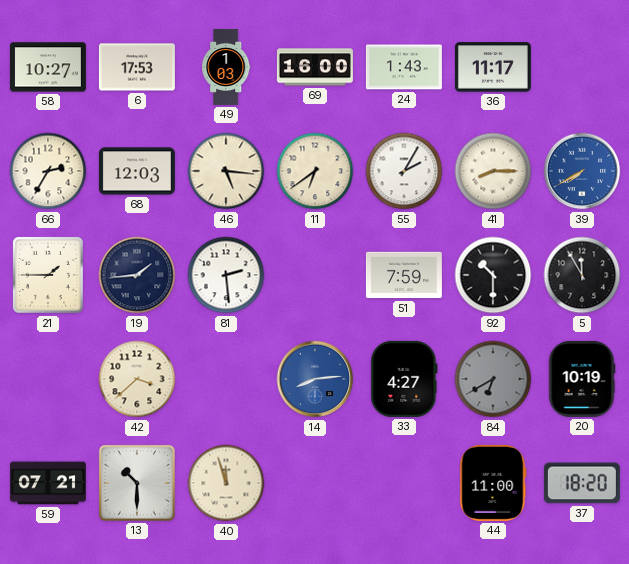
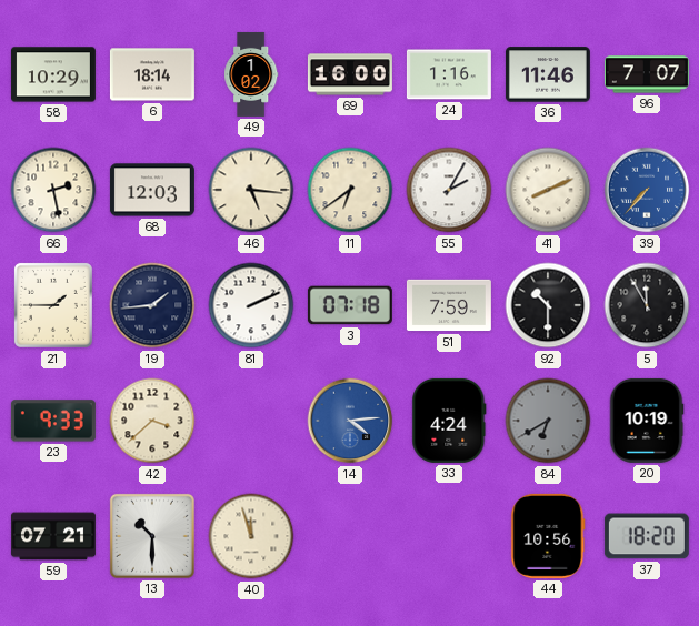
58: 10:27 -> 10:29
6: 17:53 -> 18:14
49: 1:03 -> 1:02
24: 1:43 -> 1:16
36: 11:17 -> 11:46
96: none -> 7:07
66: 2:35 -> 2:28
41: 8:15 -> 8:11
39: 7:40 -> 7:37
81: 2:29 -> 2:11
3: none -> 07:18
23: none -> 9:33
14: 8:14 -> 4:14
33: 4:27 -> 4:24
44: 11:00 -> 10:56
